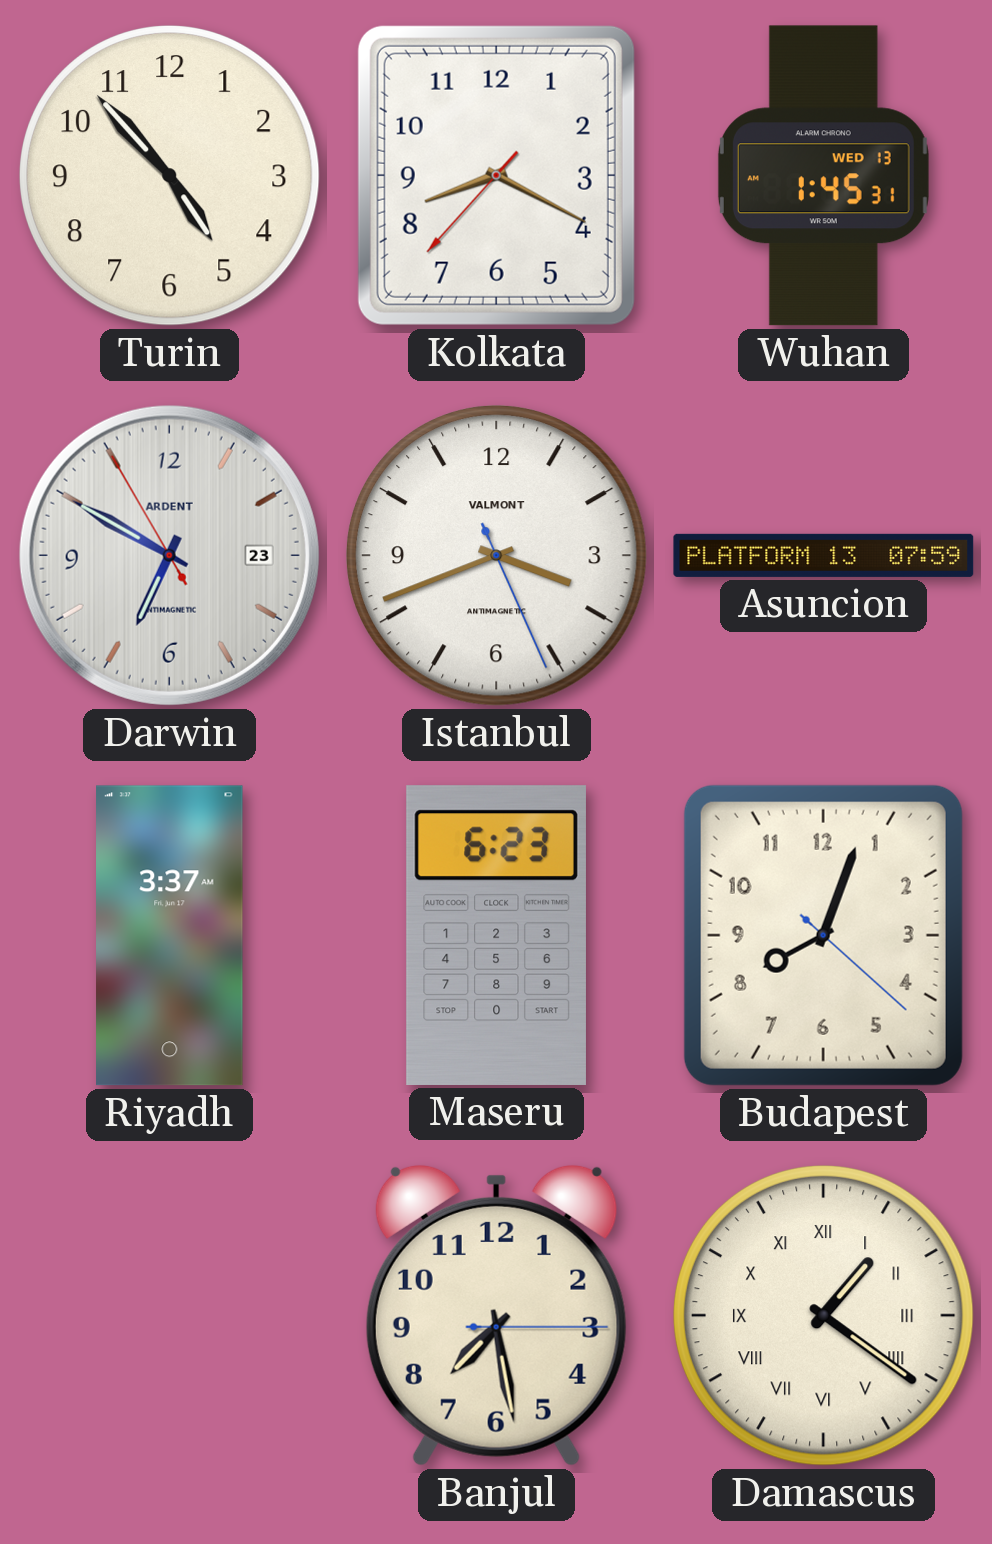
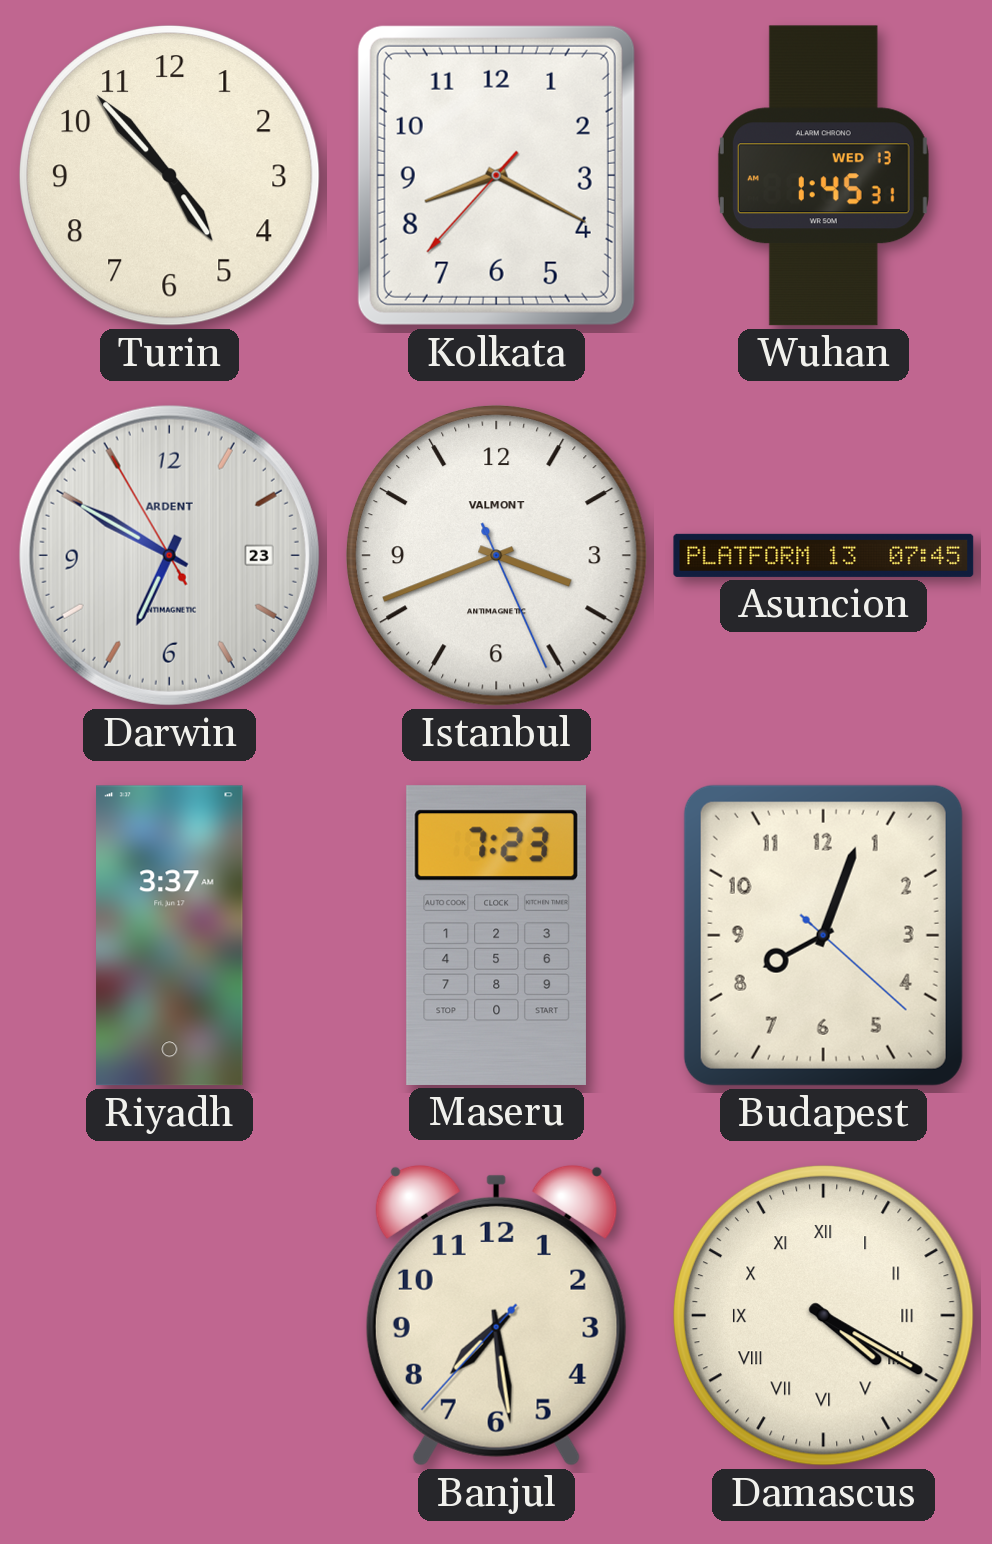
Asuncion: 07:59 -> 07:45
Maseru: 6:23 -> 7:23
Banjul: 7:28:15 -> 7:28:37
Damascus: 1:21 -> 4:20
